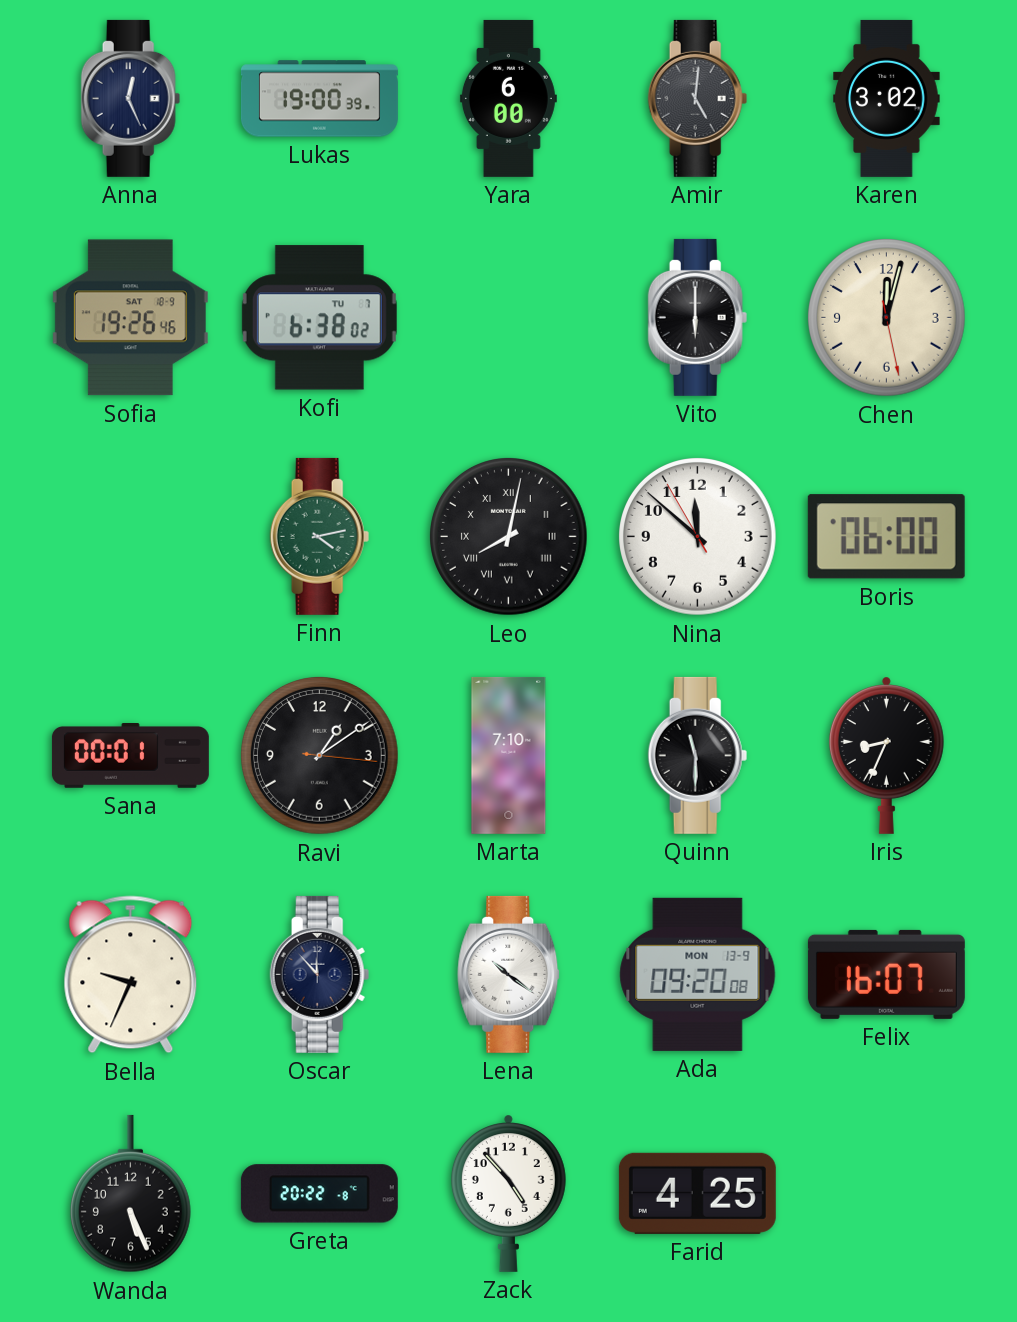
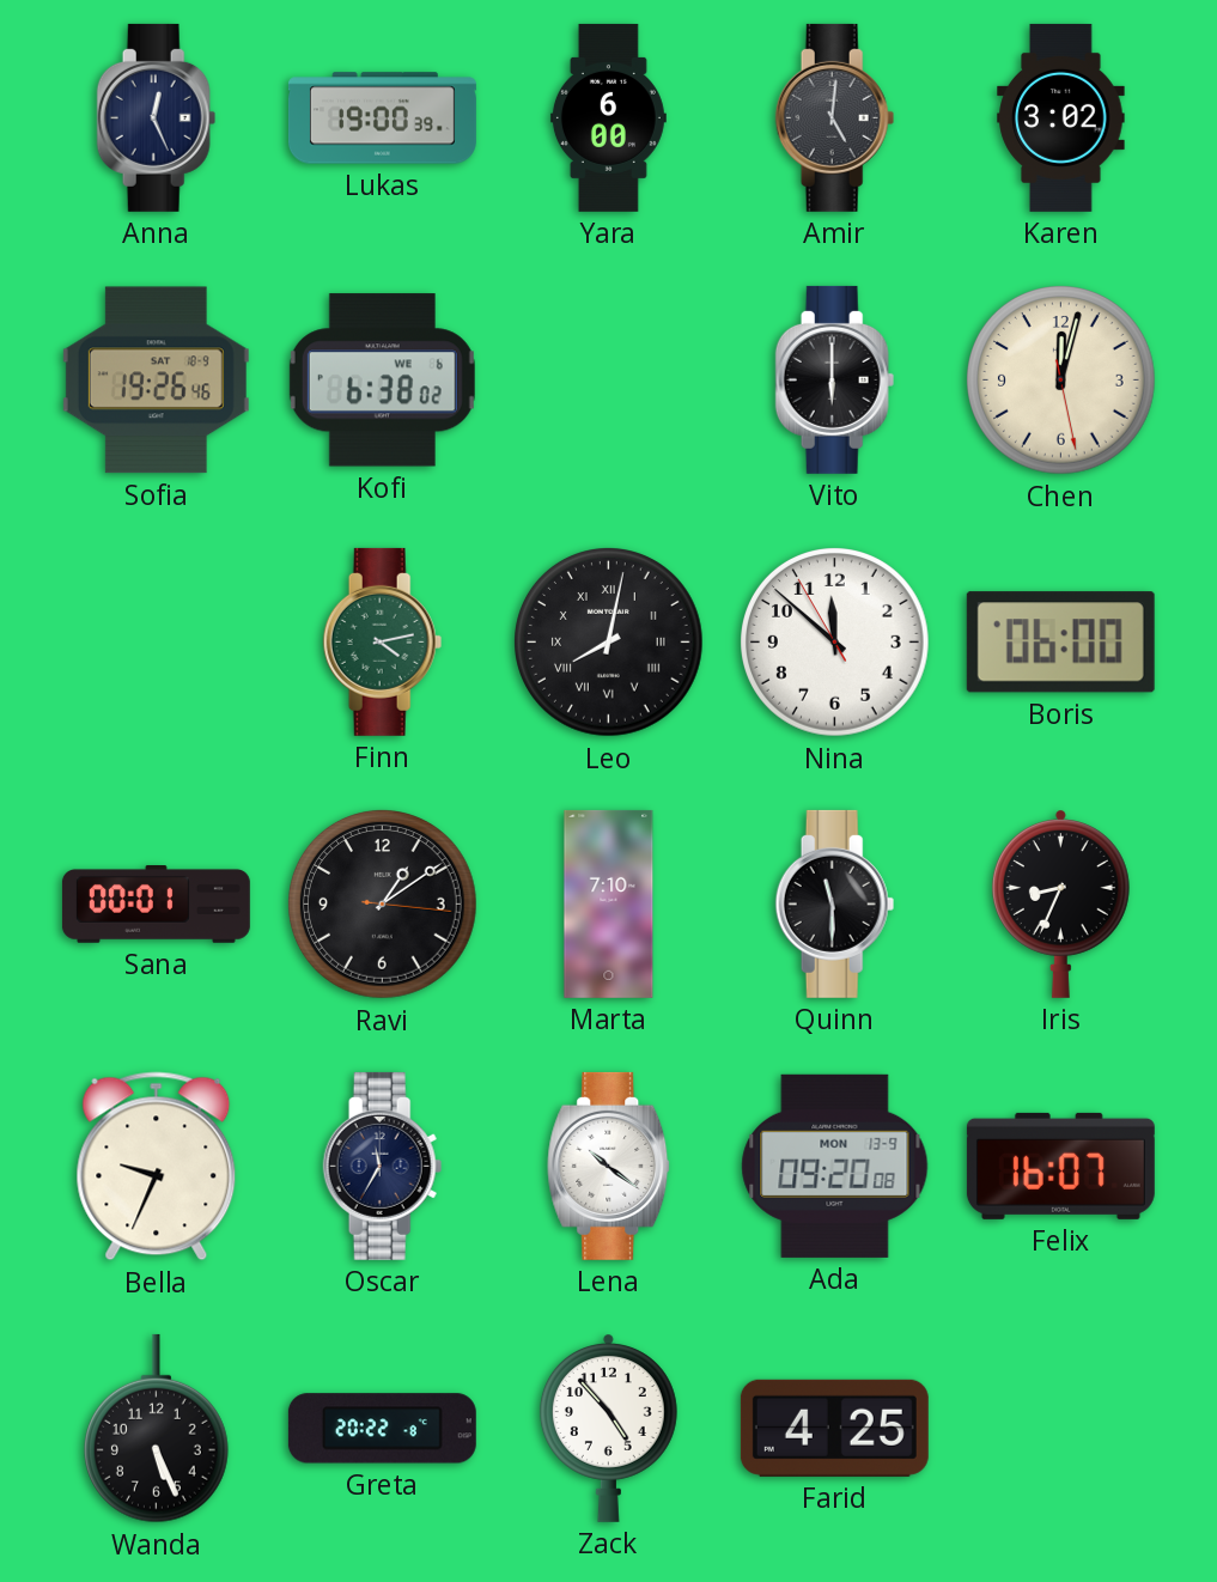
Kofi date: TU 7 -> WE 6
Oscar: 11:53 -> 11:35
